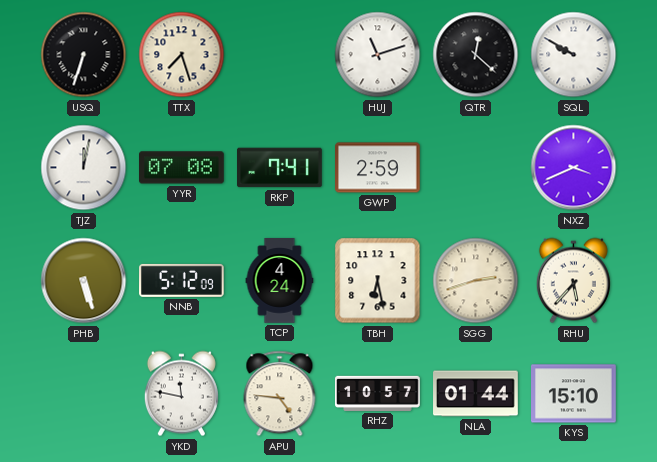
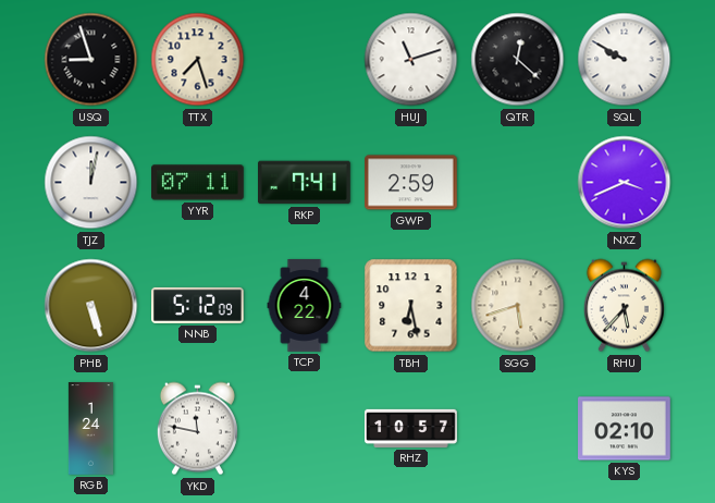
USQ: 6:33 -> 8:57
YYR: 07:08 -> 07:11
TCP: 4:24 -> 4:22
SGG: 2:42 -> 5:42
RGB: none -> 1:24
APU: 4:46 -> none
NLA: 01:44 -> none
KYS: 15:10 -> 02:10
